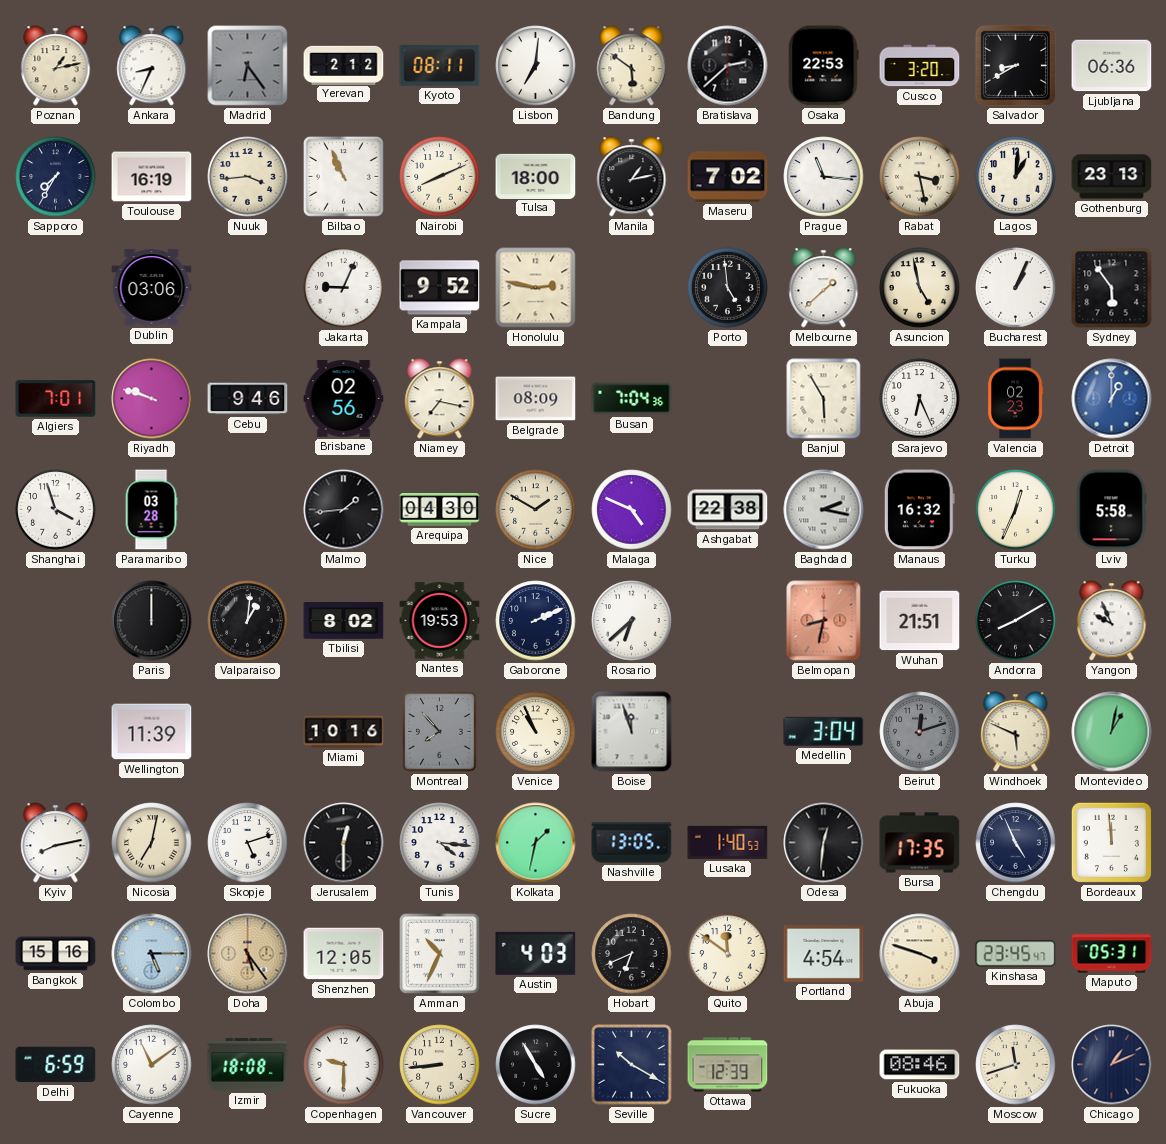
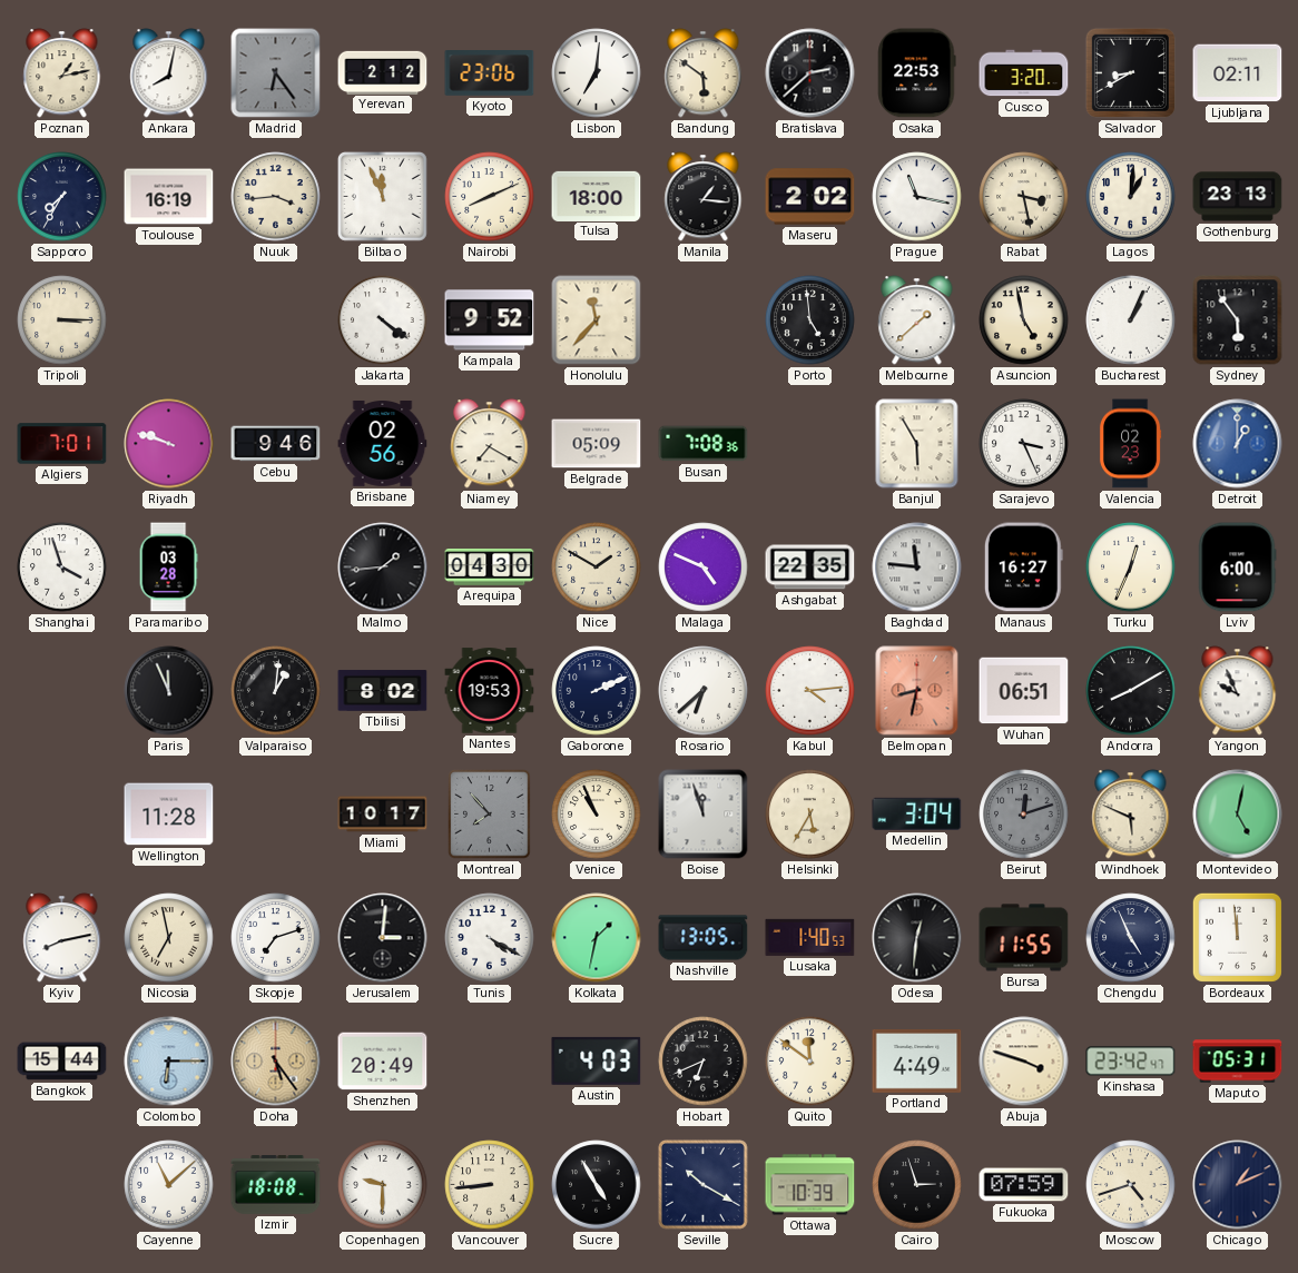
Ankara: 8:34 -> 8:02
Kyoto: 08:11 -> 23:06
Ljubljana: 06:36 -> 02:11
Bilbao: 10:56 -> 11:56
Manila: 1:13 -> 1:16
Maseru: 7:02 -> 2:02
Prague: 11:16 -> 11:17
Tripoli: none -> 3:15
Dublin: 03:06 -> none
Jakarta: 9:04 -> 4:21
Honolulu: 2:47 -> 11:37
Niamey: 7:17 -> 7:20
Belgrade: 08:09 -> 05:09
Busan: 7:04 -> 7:08
Sarajevo: 6:26 -> 3:26
Ashgabat: 22:38 -> 22:35
Baghdad: 2:17 -> 11:46
Manaus: 16:32 -> 16:27
Lviv: 5:58 -> 6:00
Paris: 12:00 -> 11:56
Kabul: none -> 4:14
Wuhan: 21:51 -> 06:51
Wellington: 11:39 -> 11:28
Miami: 10:16 -> 10:17
Helsinki: none -> 5:35
Montevideo: 1:02 -> 5:02
Nicosia: 7:02 -> 6:58
Skopje: 5:12 -> 7:12
Jerusalem: 12:30 -> 3:01
Tunis: 4:16 -> 4:20
Bursa: 17:35 -> 11:55
Bangkok: 15:16 -> 15:44
Colombo: 5:15 -> 6:15
Shenzhen: 12:05 -> 20:49
Amman: 10:34 -> none
Portland: 4:54 -> 4:49
Kinshasa: 23:45 -> 23:42
Delhi: 6:59 -> none
Cayenne: 11:09 -> 11:08
Ottawa: 12:39 -> 10:39
Cairo: none -> 2:57
Fukuoka: 08:46 -> 07:59
Moscow: 11:42 -> 4:42
